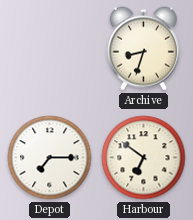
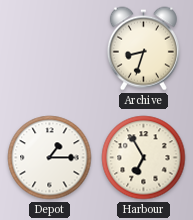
Depot: 7:15 -> 1:15
Harbour: 6:51 -> 6:55
